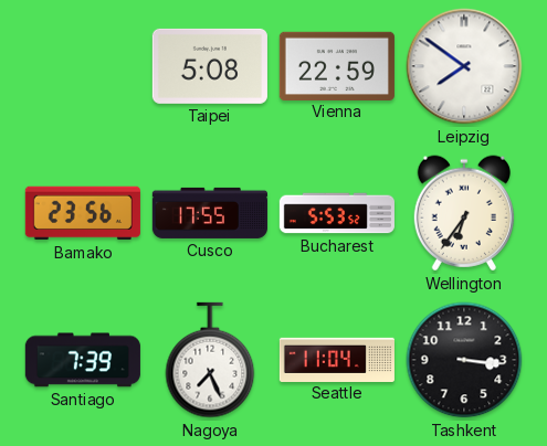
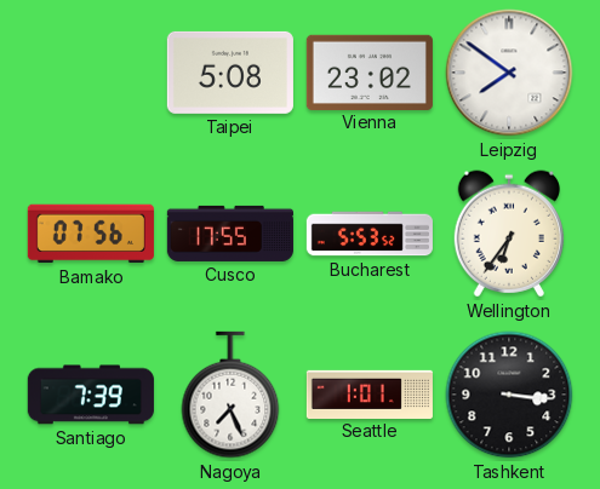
Vienna: 22:59 -> 23:02
Bamako: 23:56 -> 07:56
Seattle: 11:04 -> 1:01
